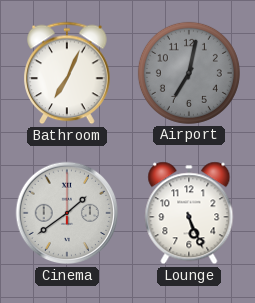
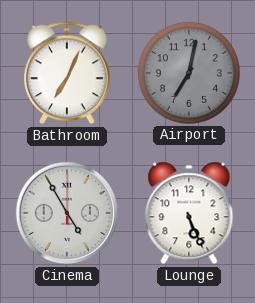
Cinema: 1:39 -> 4:55
